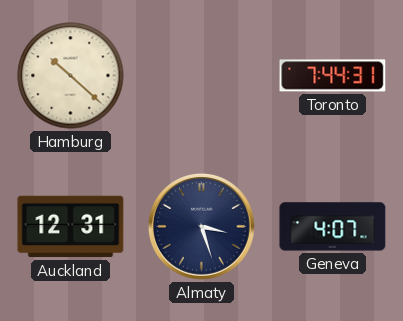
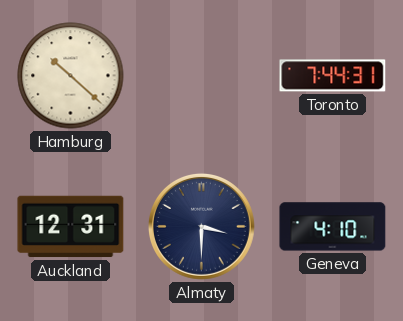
Almaty: 3:27 -> 3:30
Geneva: 4:07 -> 4:10
